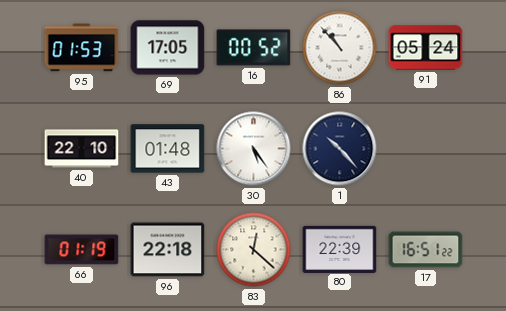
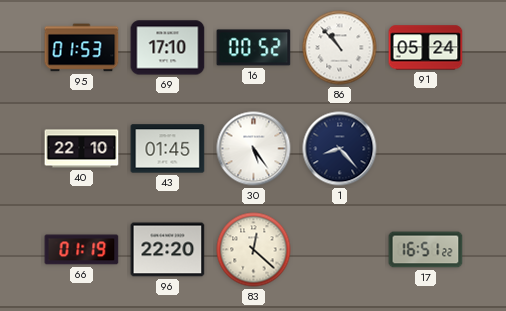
69: 17:05 -> 17:10
43: 01:48 -> 01:45
1: 10:23 -> 8:23
96: 22:18 -> 22:20
80: 22:39 -> none
